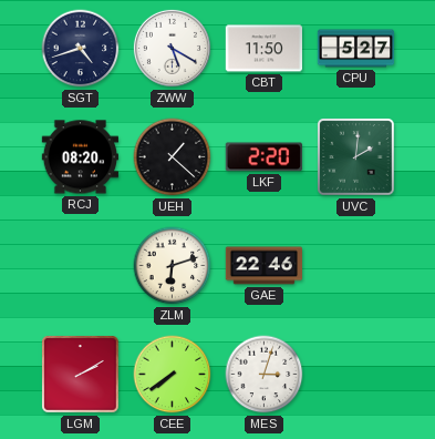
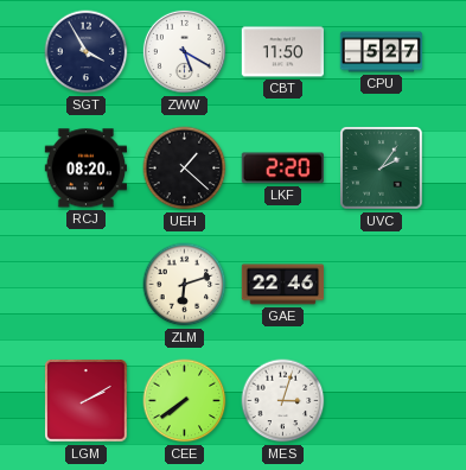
SGT: 4:42 -> 3:55
UVC: 2:01 -> 2:06
